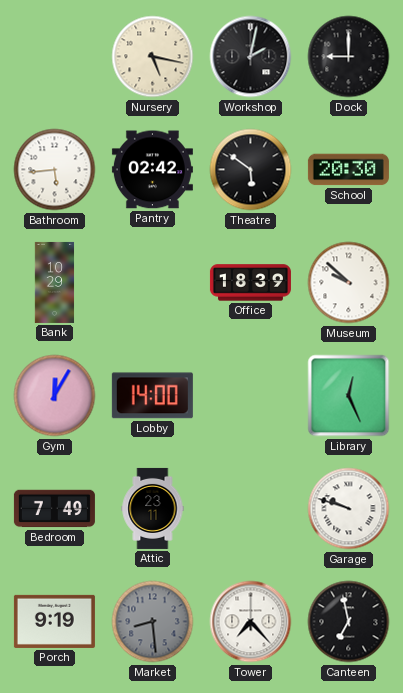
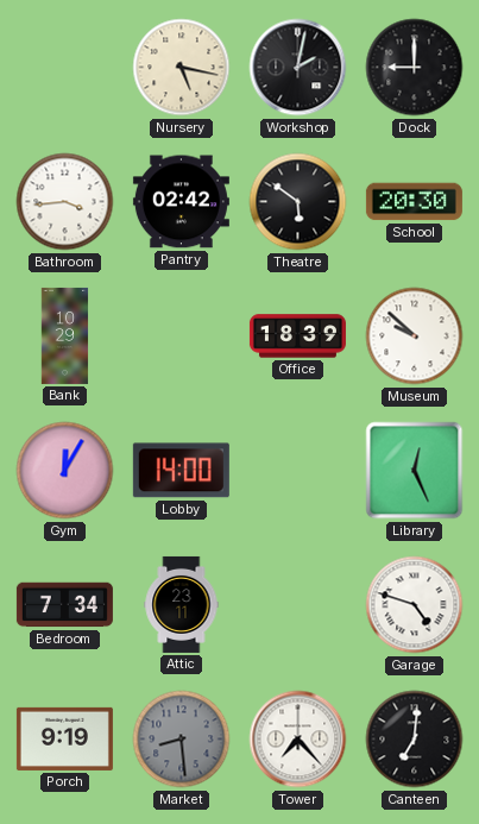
Bathroom: 5:44 -> 3:44
Bedroom: 7:49 -> 7:34
Garage: 9:48 -> 4:48
Canteen: 6:58 -> 7:01
